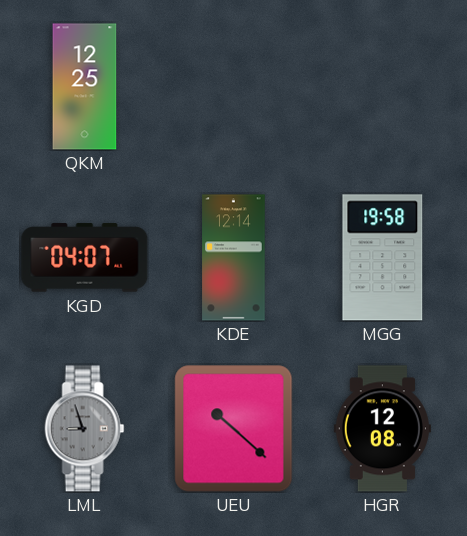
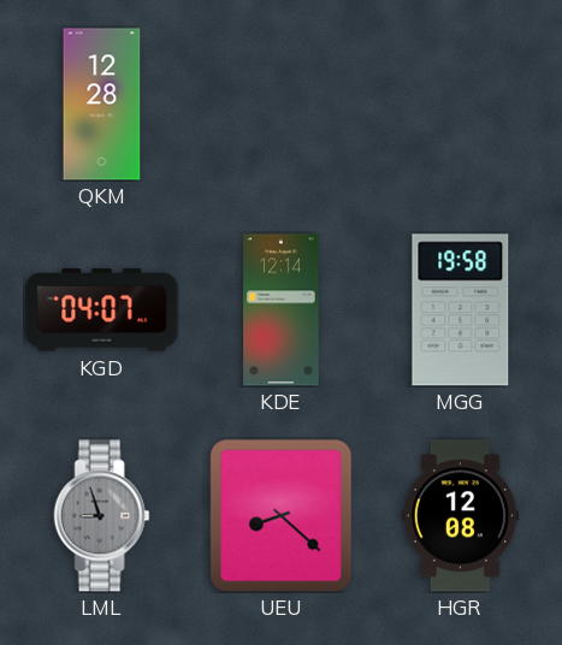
QKM: 12:25 -> 12:28
UEU: 10:22 -> 8:22
